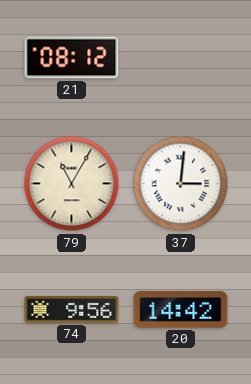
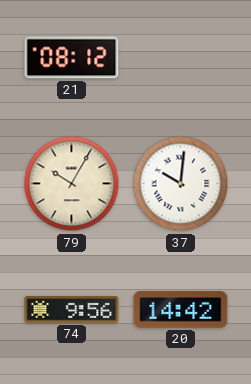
79: 11:05 -> 10:05
37: 3:01 -> 10:01
